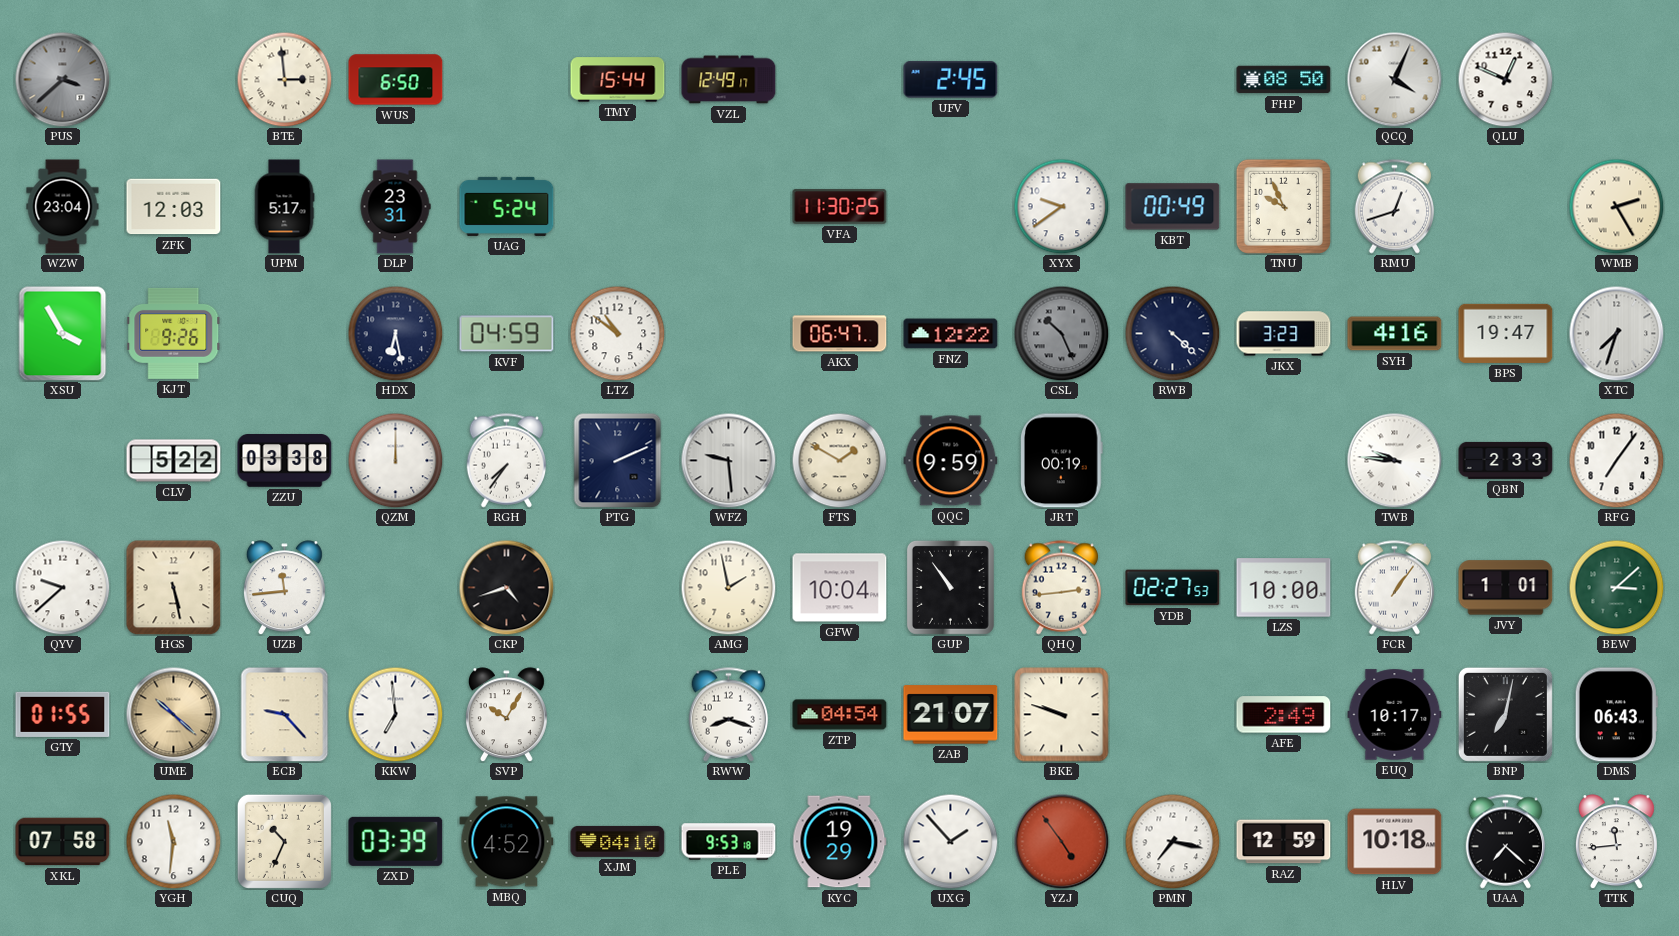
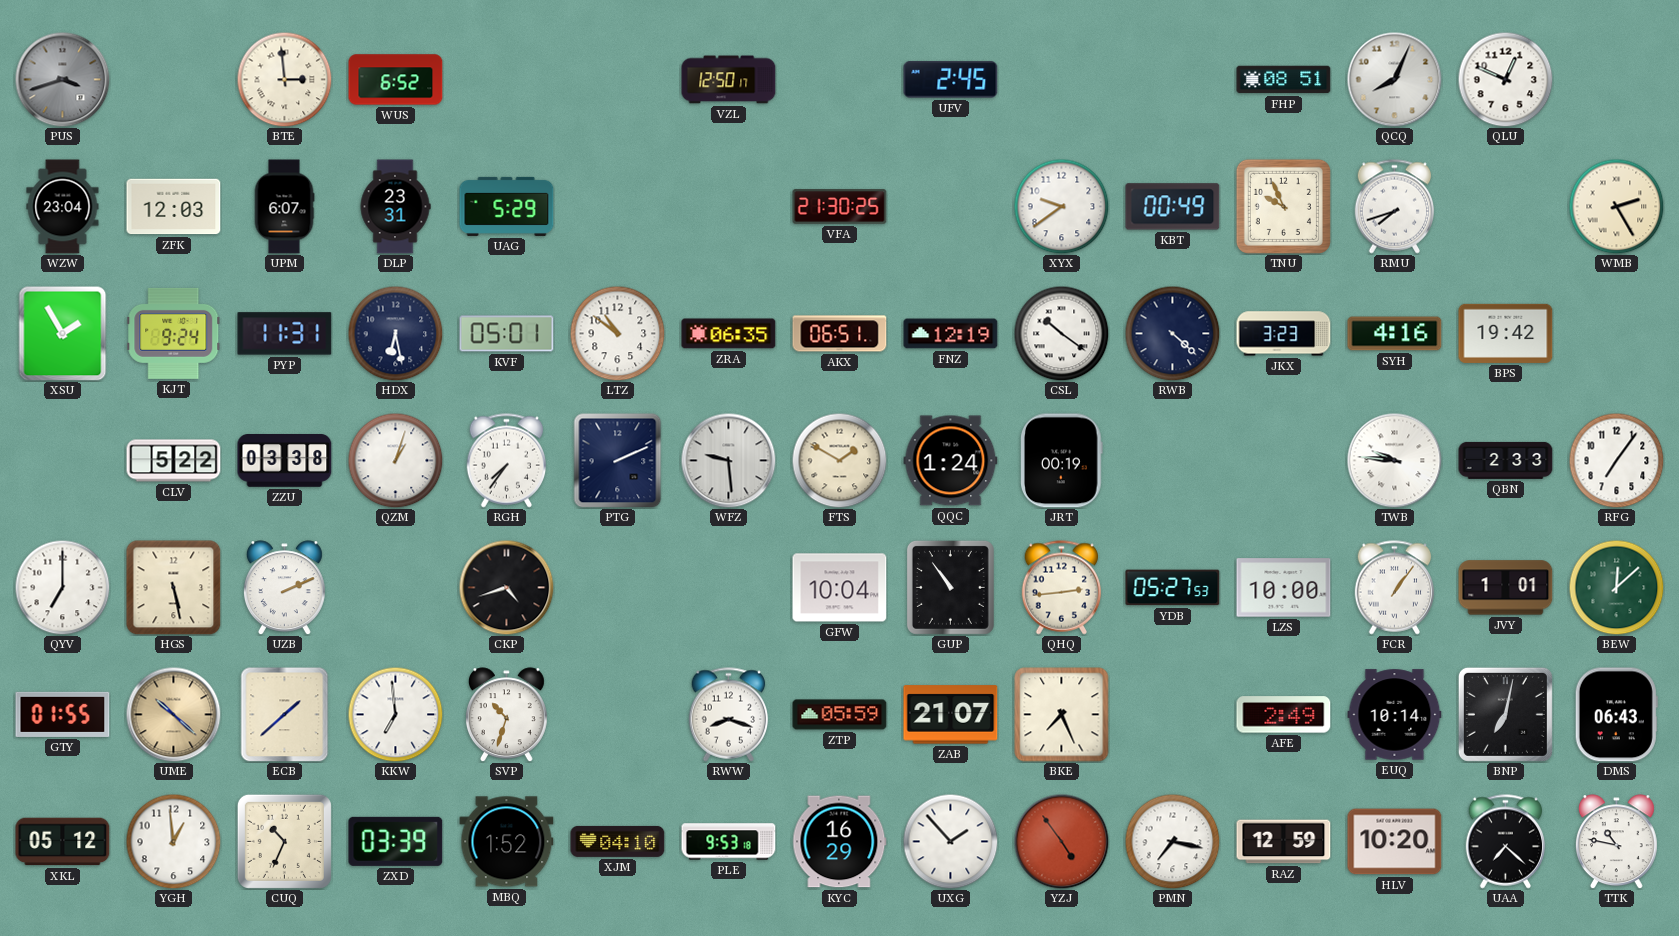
PUS: 3:38 -> 3:42
WUS: 6:50 -> 6:52
TMY: 15:44 -> none
VZL: 12:49 -> 12:50
FHP: 08:50 -> 08:51
QCQ: 4:04 -> 8:04
UPM: 5:17 -> 6:07
UAG: 5:24 -> 5:29
VFA: 11:30 -> 21:30
RMU: 12:42 -> 7:42
XSU: 3:55 -> 1:55
KJT: 9:26 -> 9:24
PYP: none -> 11:31
KVF: 04:59 -> 05:01
ZRA: none -> 06:35
AKX: 06:47 -> 06:51
FNZ: 12:22 -> 12:19
CSL: 10:26 -> 10:21
CSL dial: grey -> white
BPS: 19:47 -> 19:42
XTC: 7:33 -> none
QZM: 12:00 -> 1:03
QQC: 9:59 -> 1:24
QYV: 9:38 -> 7:00
UZB: 11:44 -> 2:11
AMG: 1:58 -> none
YDB: 02:27 -> 05:27
BEW: 3:08 -> 12:08
ECB: 9:23 -> 1:38
SVP: 10:05 -> 10:33
ZTP: 04:54 -> 05:59
BKE: 9:48 -> 7:26
EUQ: 10:17 -> 10:14
XKL: 07:58 -> 05:12
YGH: 11:31 -> 12:59
MBQ: 4:52 -> 1:52
KYC: 19:29 -> 16:29
HLV: 10:18 -> 10:20
TTK: 11:44 -> 10:47
